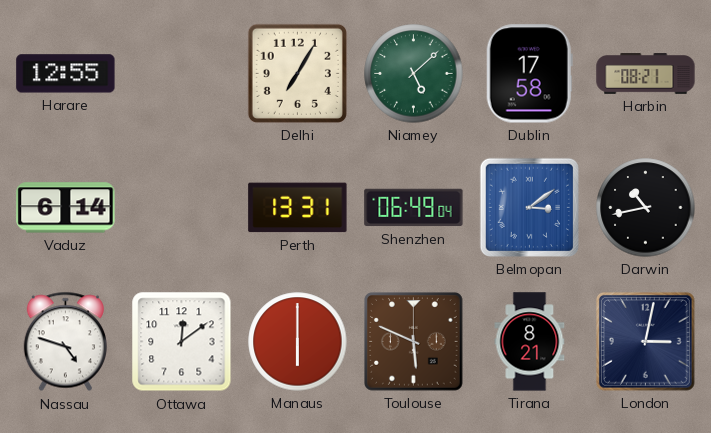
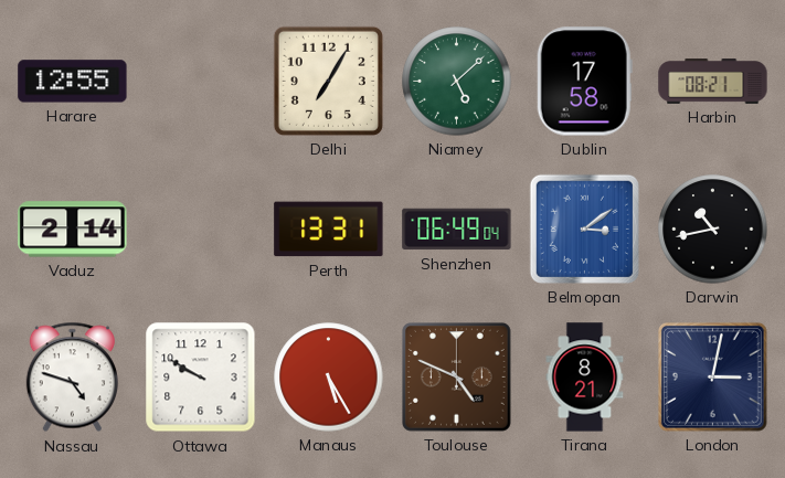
Vaduz: 6:14 -> 2:14
Ottawa: 12:09 -> 9:50
Manaus: 6:00 -> 5:25
Toulouse: 5:49 -> 4:49
